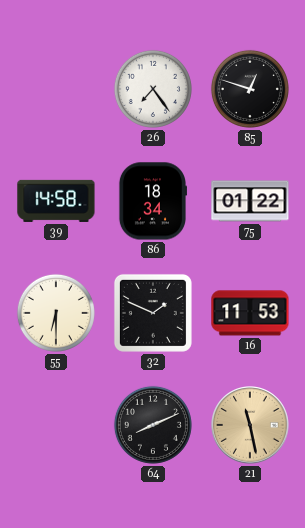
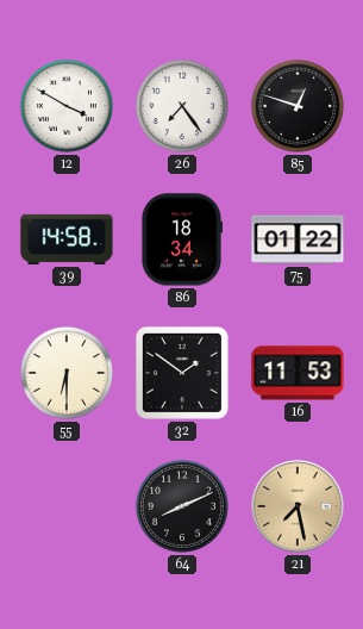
12: none -> 3:50
32: 1:49 -> 1:51
21: 11:28 -> 7:28
